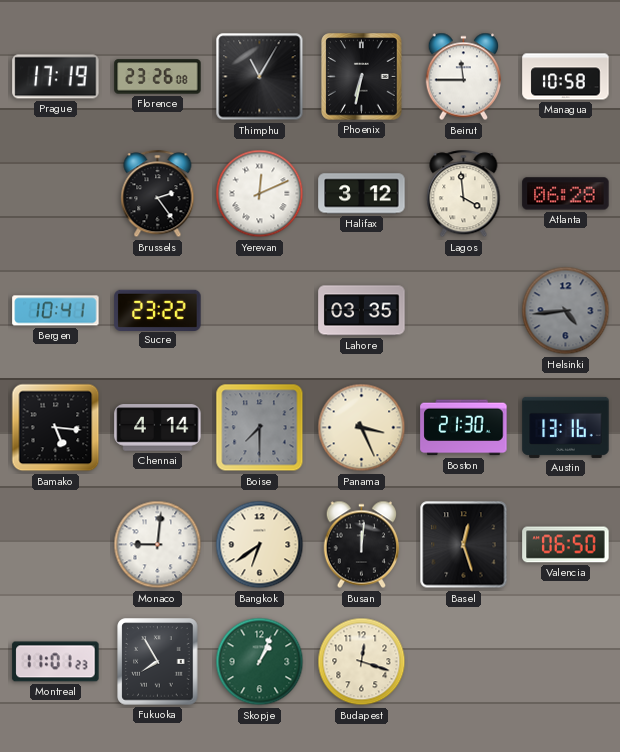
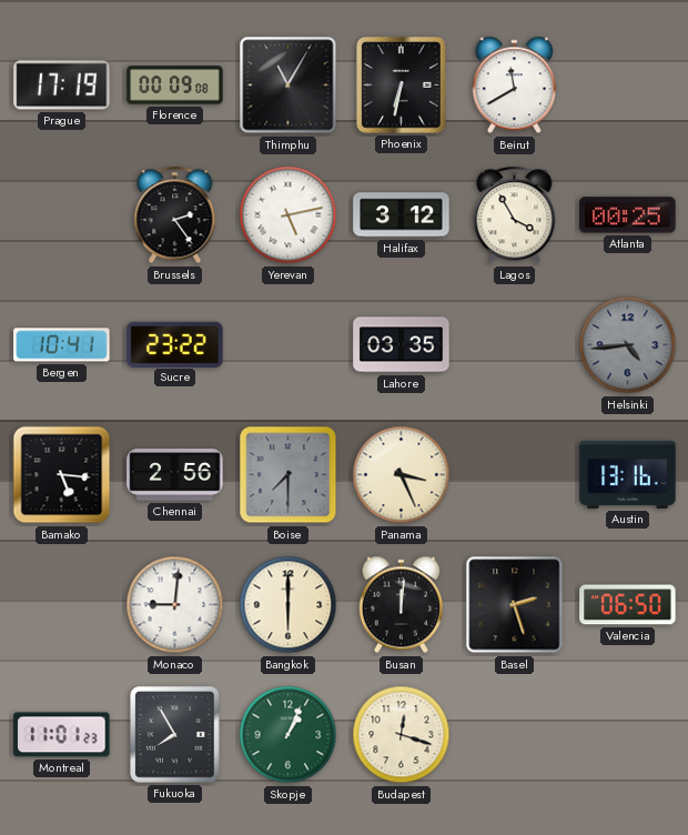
Florence: 23:26 -> 00:09
Beirut: 11:45 -> 11:40
Managua: 10:58 -> none
Yerevan: 12:11 -> 5:13
Lagos: 3:59 -> 3:55
Atlanta: 06:28 -> 00:25
Chennai: 4:14 -> 2:56
Boston: 21:30 -> none
Bangkok: 6:39 -> 6:00
Basel: 12:27 -> 2:27
